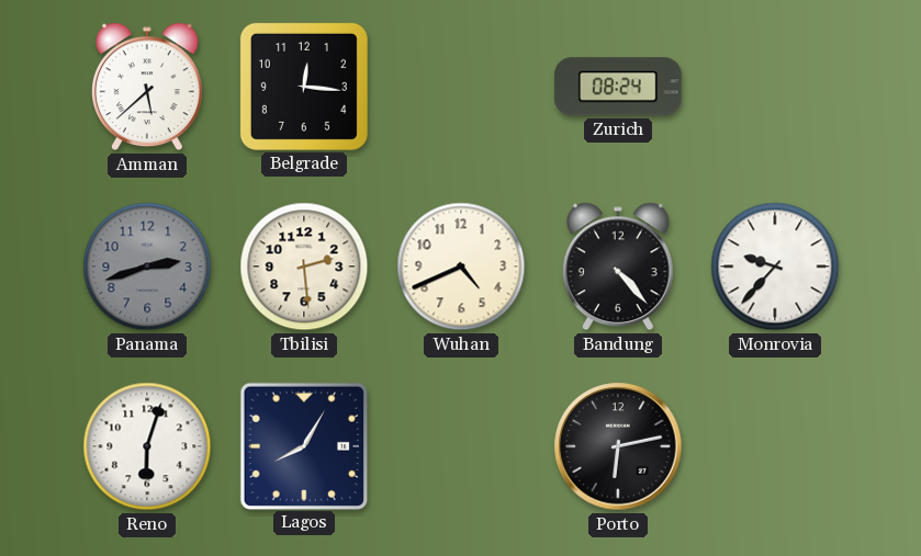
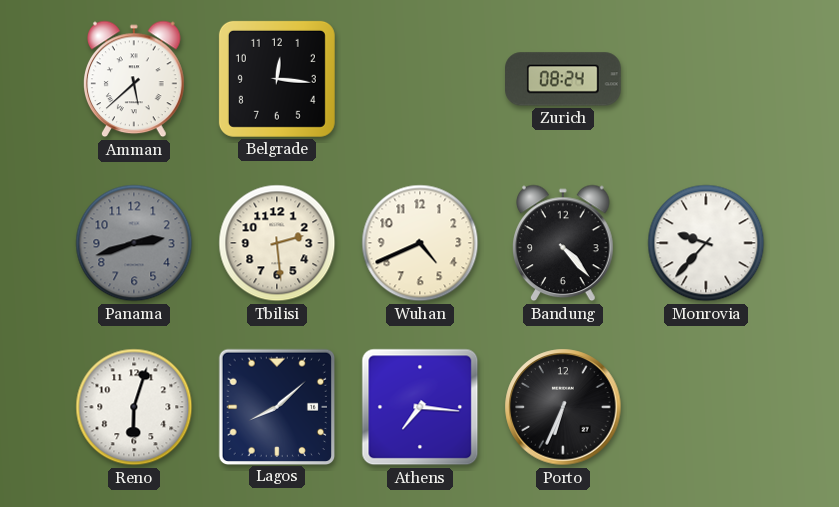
Lagos: 8:05 -> 8:08
Athens: none -> 7:16
Porto: 6:13 -> 6:34
